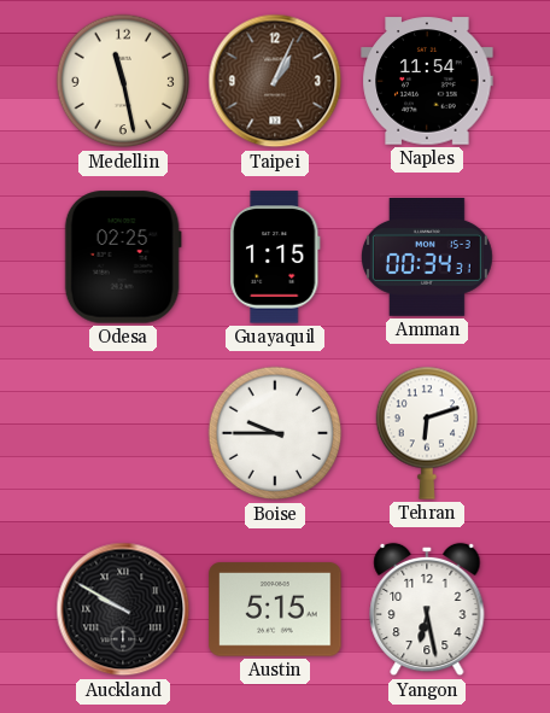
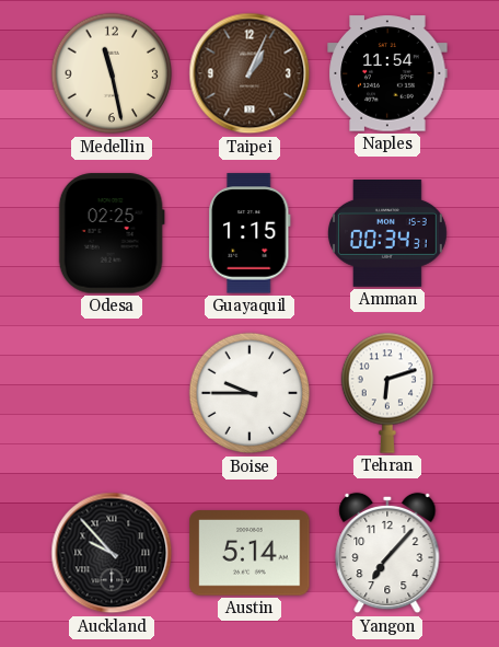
Auckland: 9:50 -> 9:53
Austin: 5:15 -> 5:14
Yangon: 6:28 -> 7:07
